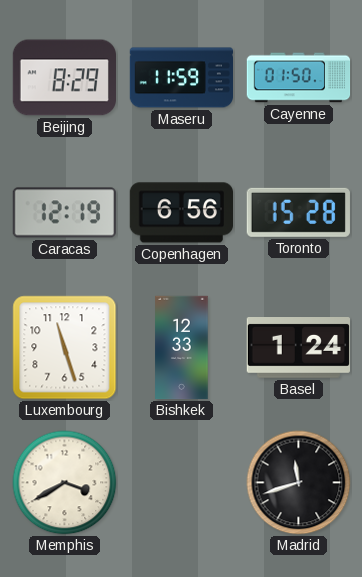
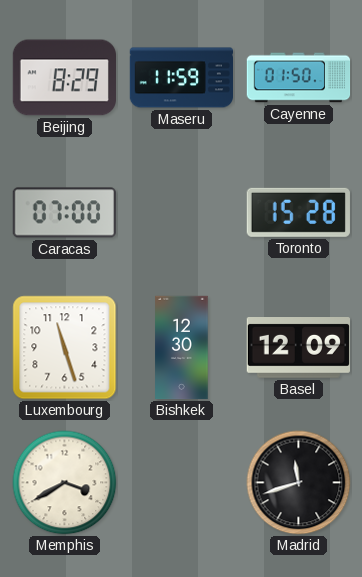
Caracas: 12:19 -> 07:00
Copenhagen: 6:56 -> none
Bishkek: 12:33 -> 12:30
Basel: 1:24 -> 12:09
